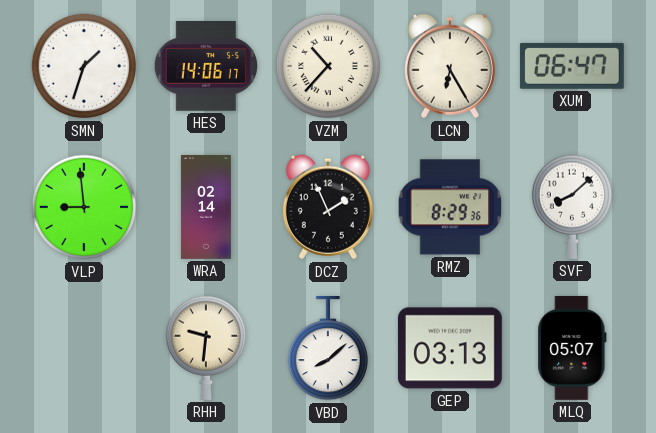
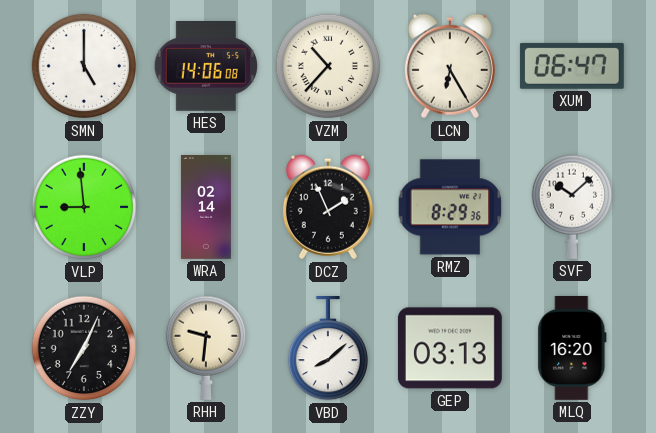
SMN: 1:33 -> 5:00
HES: 14:06:17 -> 14:06:08
SVF: 8:08 -> 10:08
ZZY: none -> 7:04
MLQ: 05:07 -> 16:20
